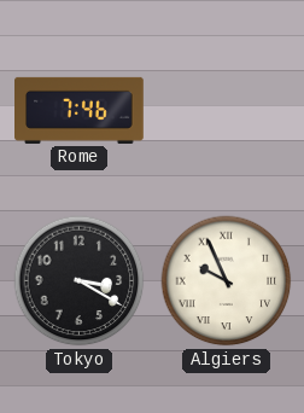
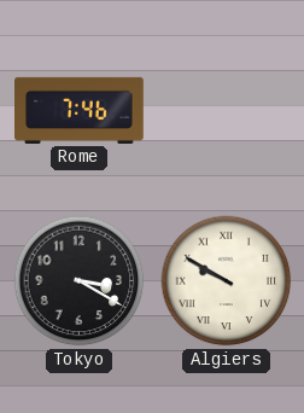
Algiers: 9:56 -> 9:50
